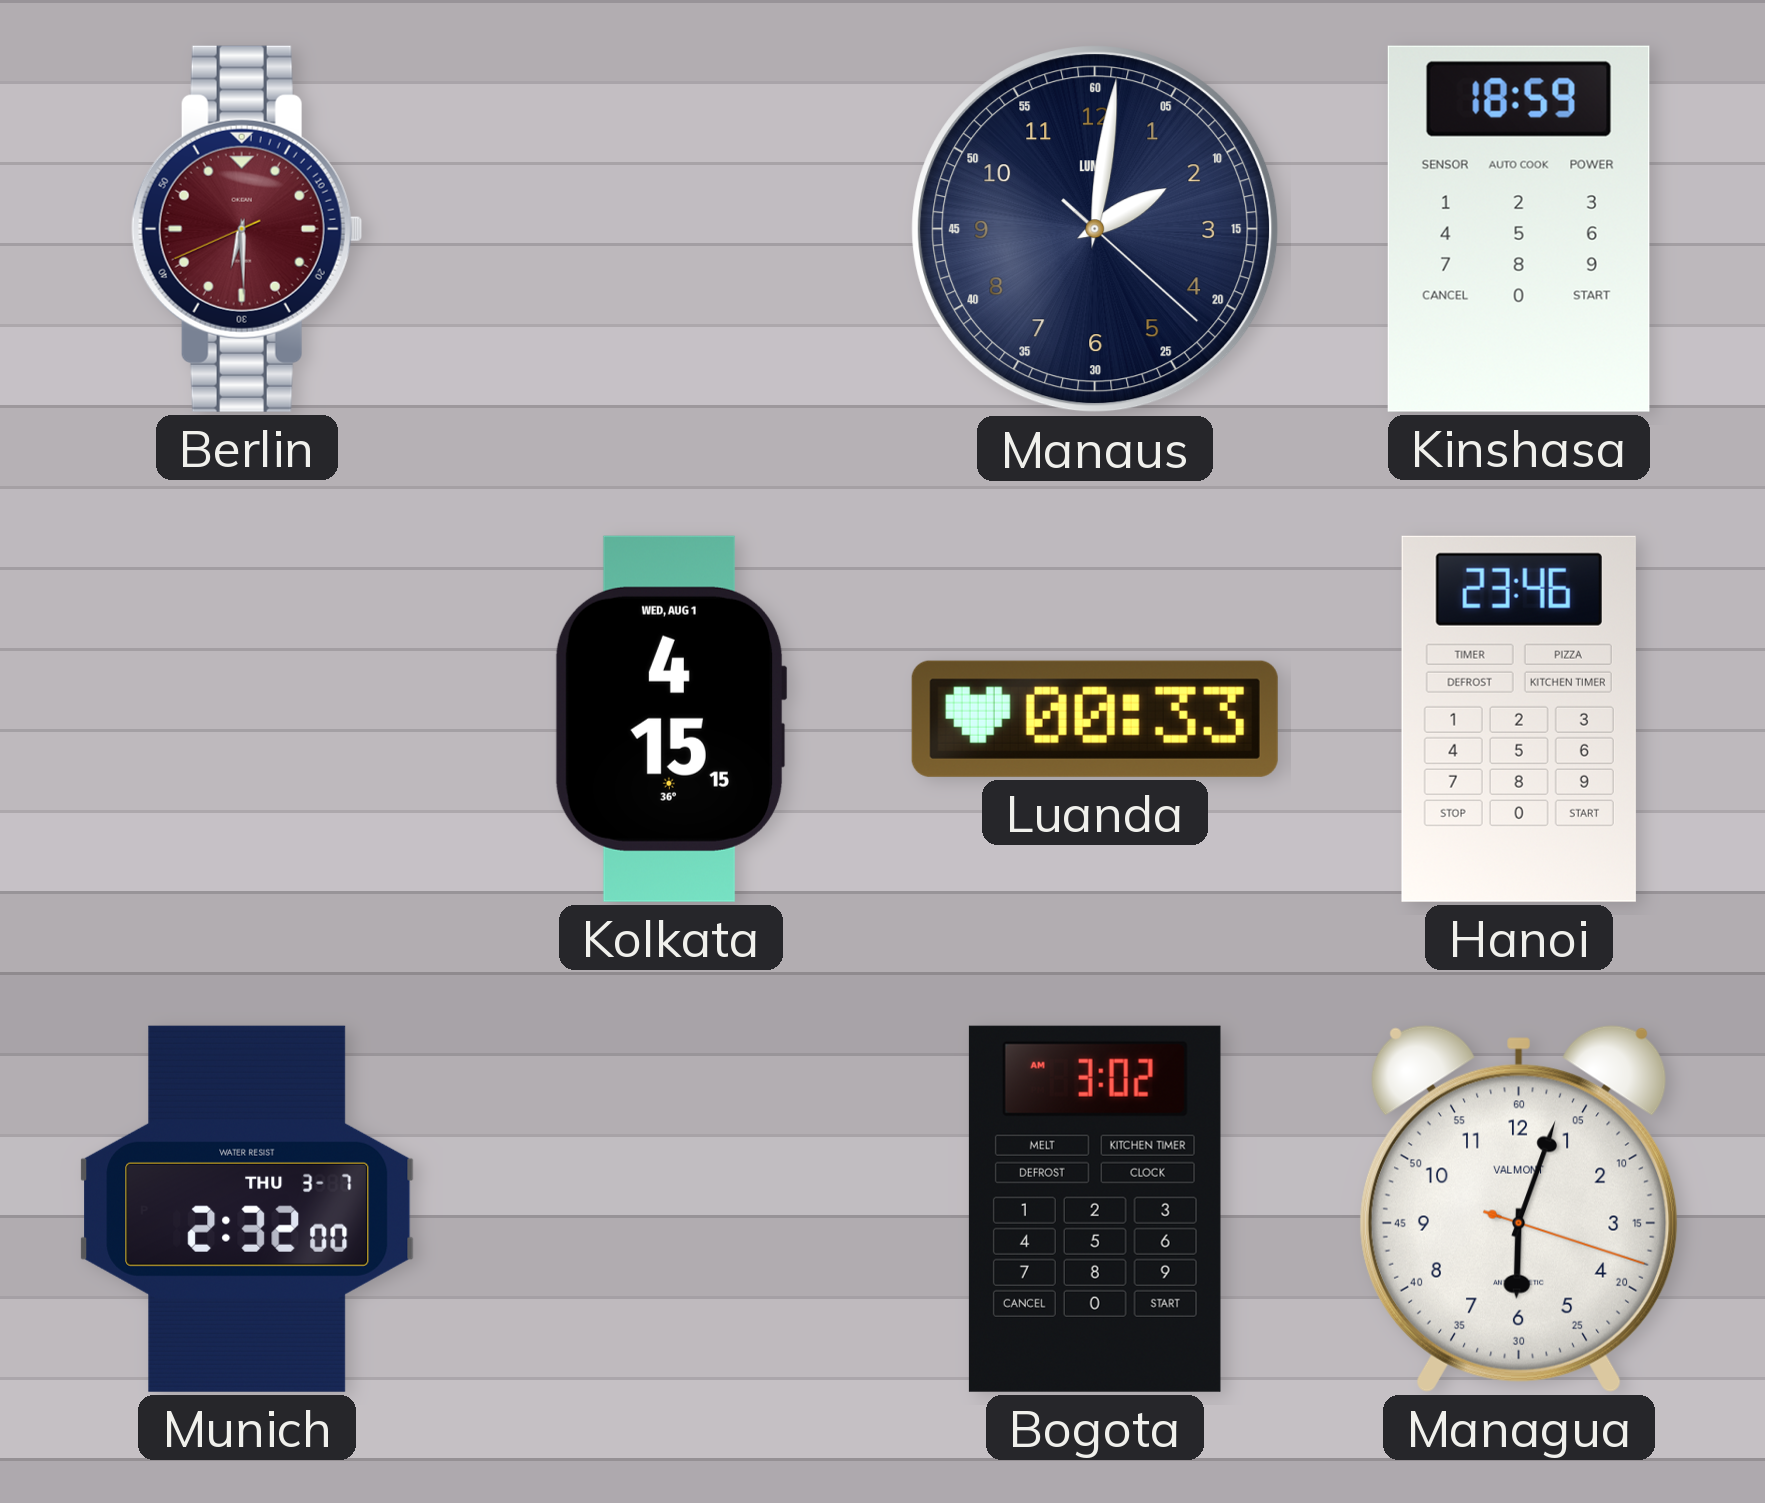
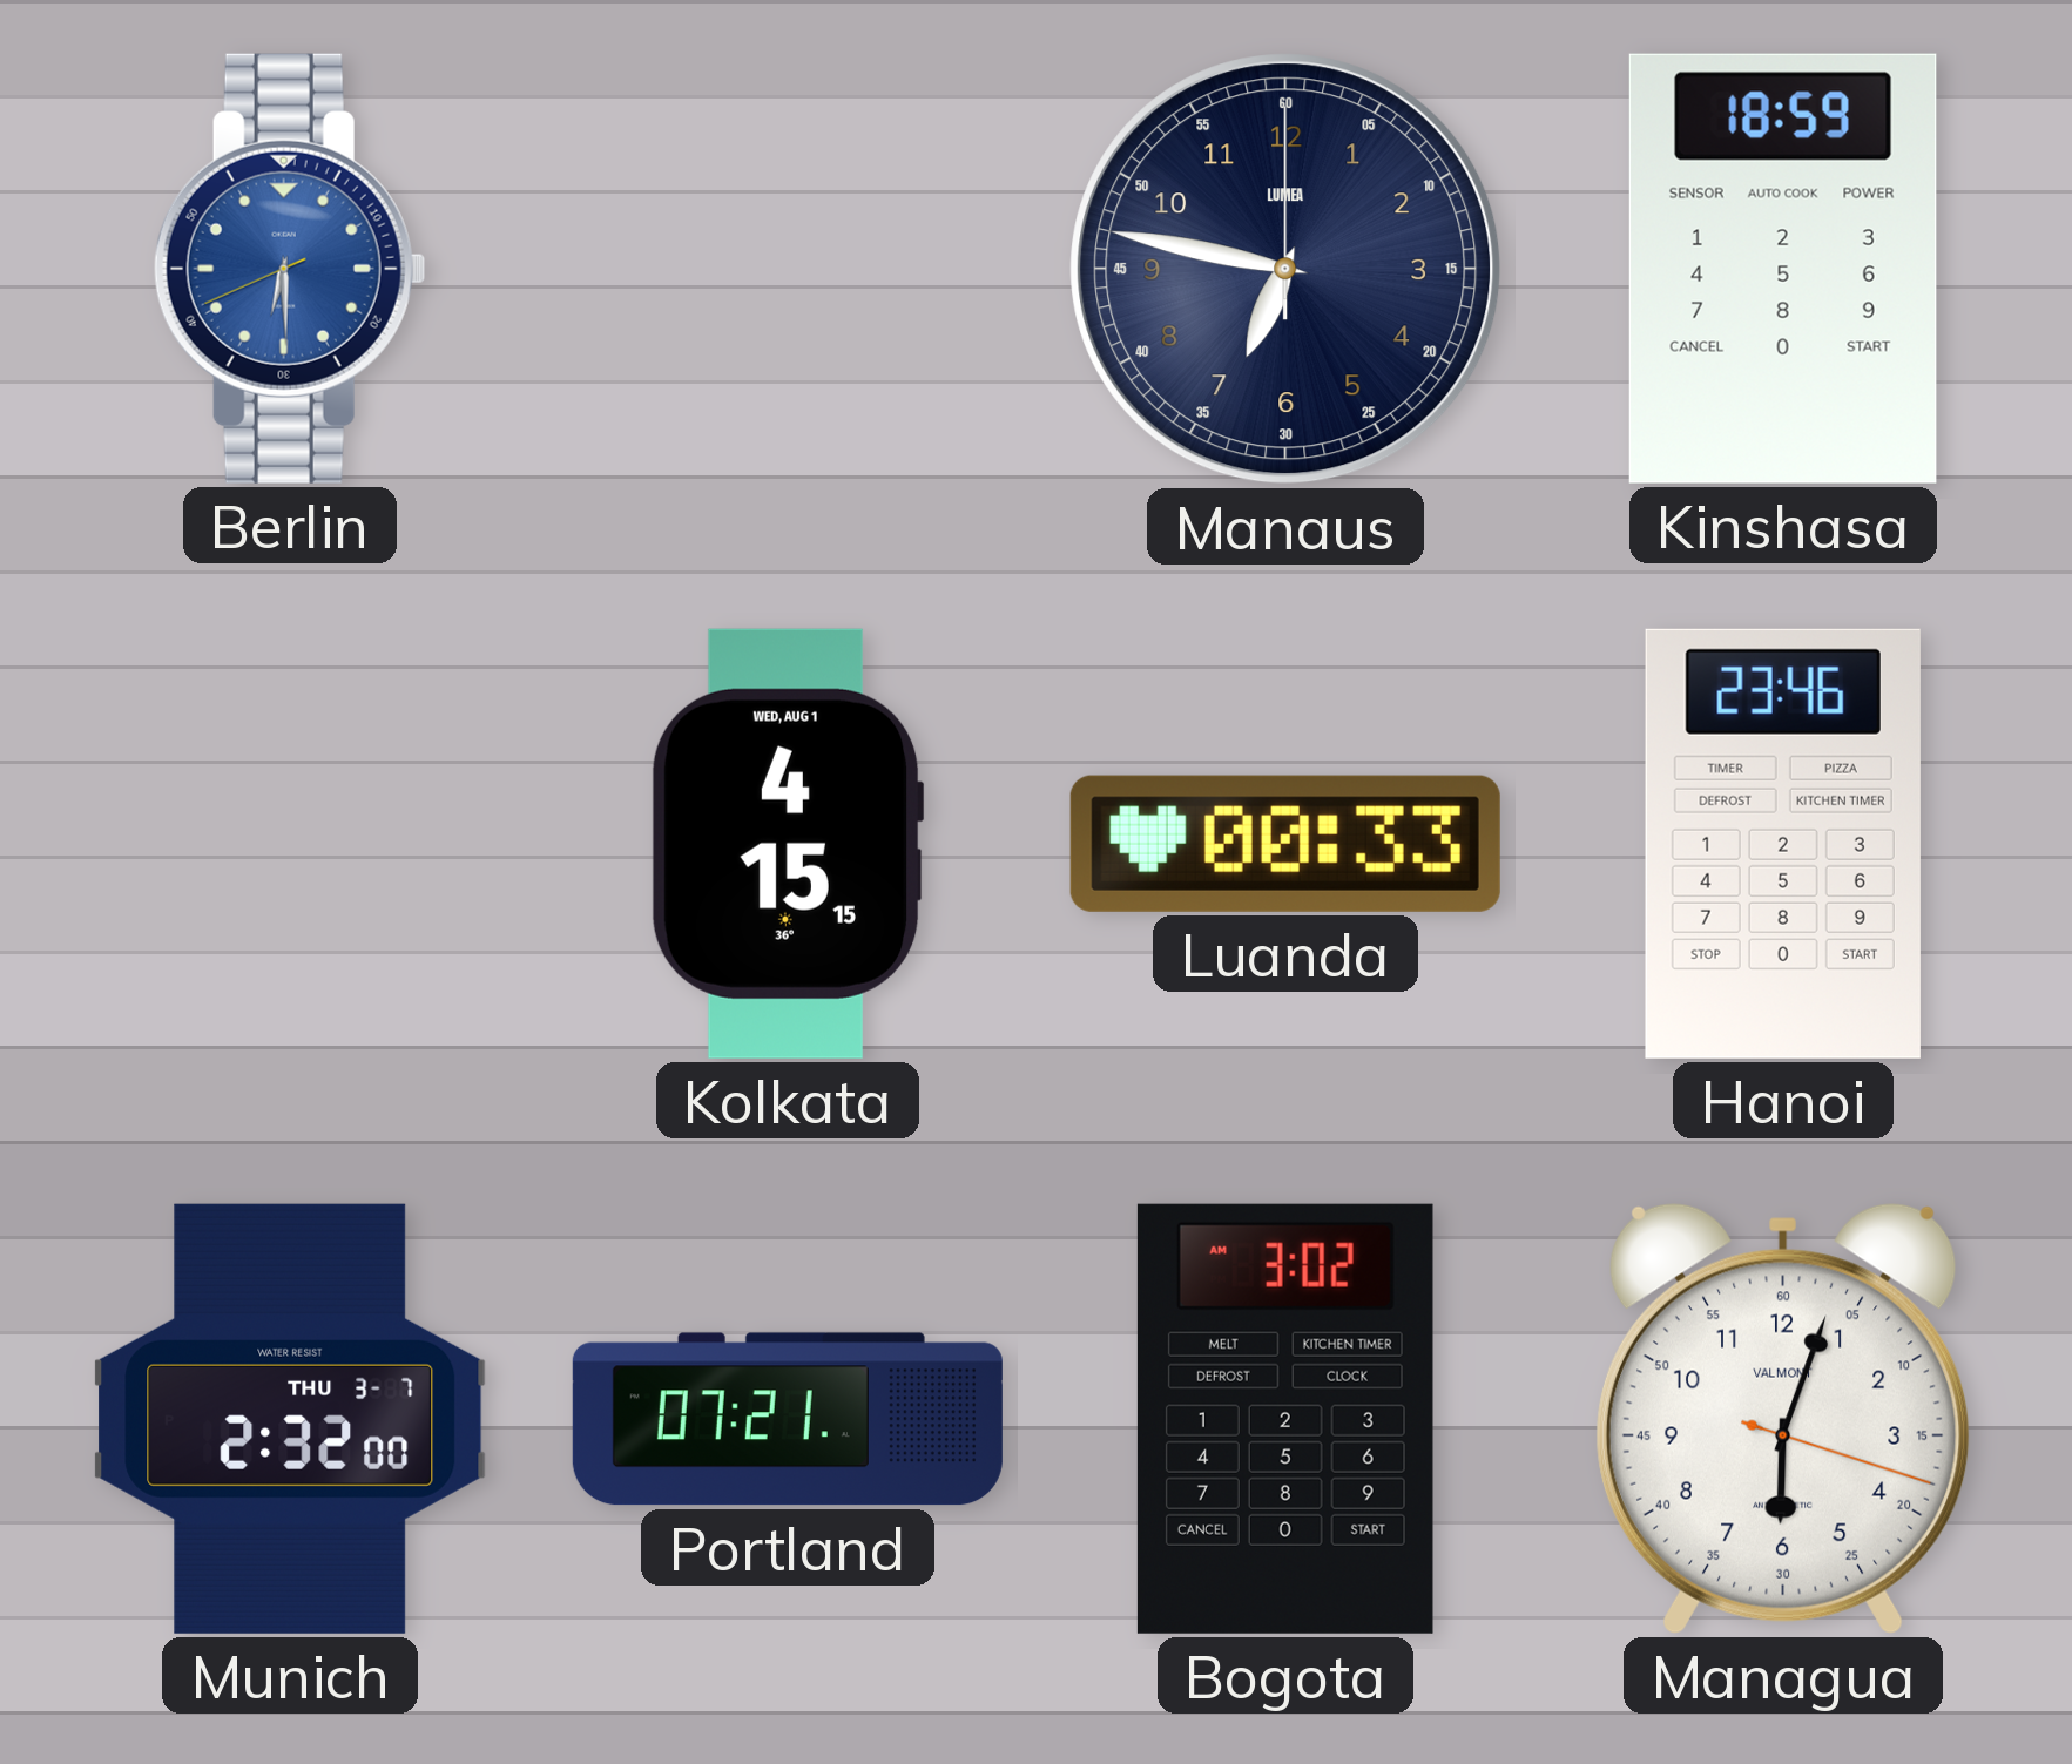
Berlin dial: burgundy -> blue
Manaus: 2:01 -> 6:47
Portland: none -> 07:21
